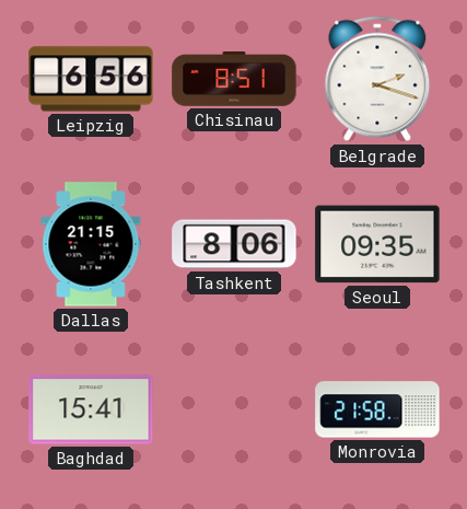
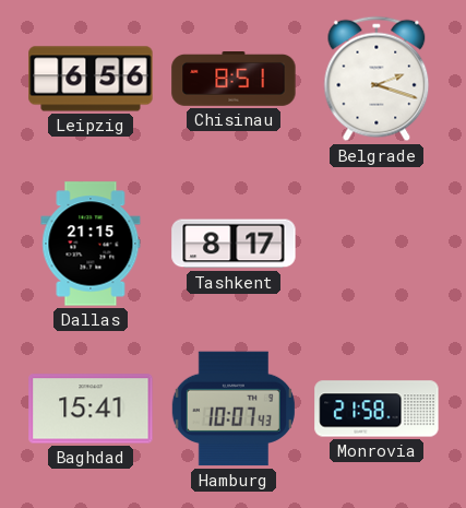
Tashkent: 8:06 -> 8:17
Seoul: 09:35 -> none
Hamburg: none -> 10:07
